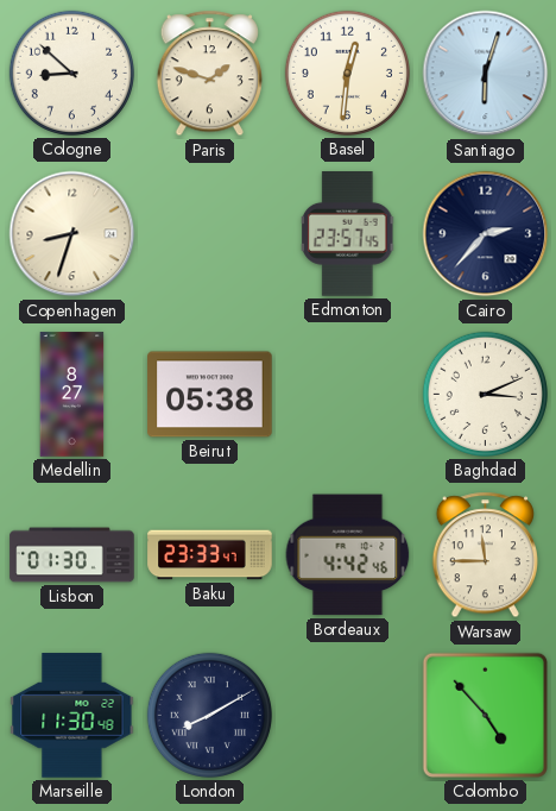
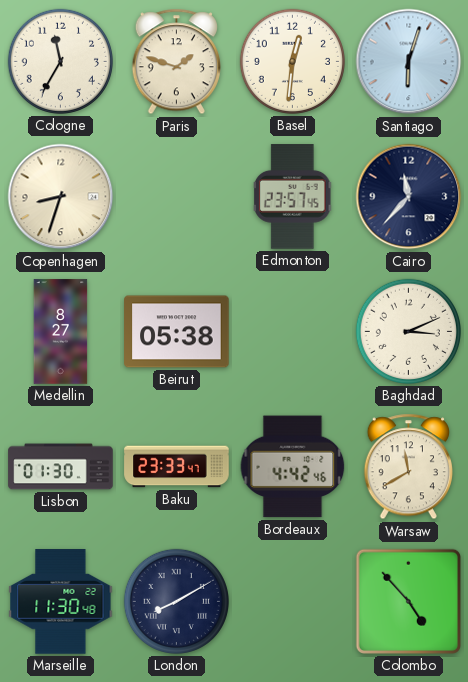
Cologne: 8:52 -> 11:35
Cairo: 2:37 -> 11:37
Warsaw: 11:45 -> 11:40
